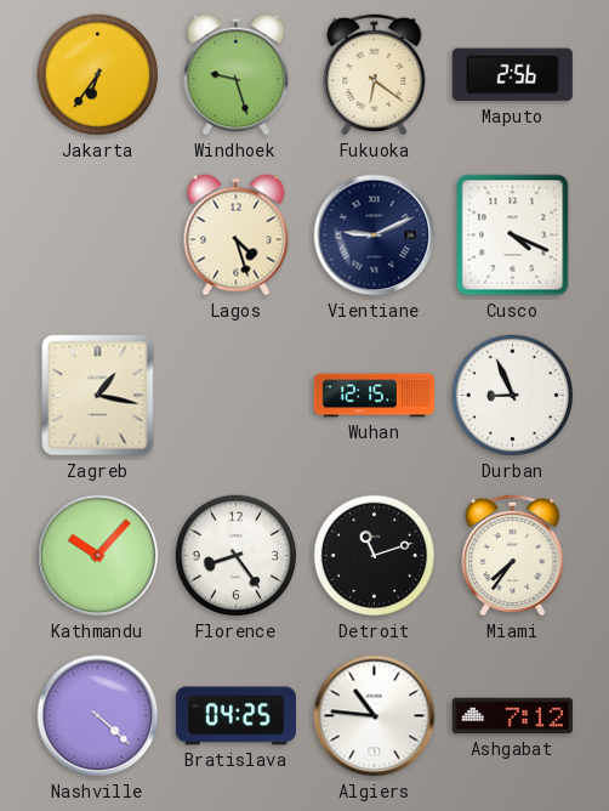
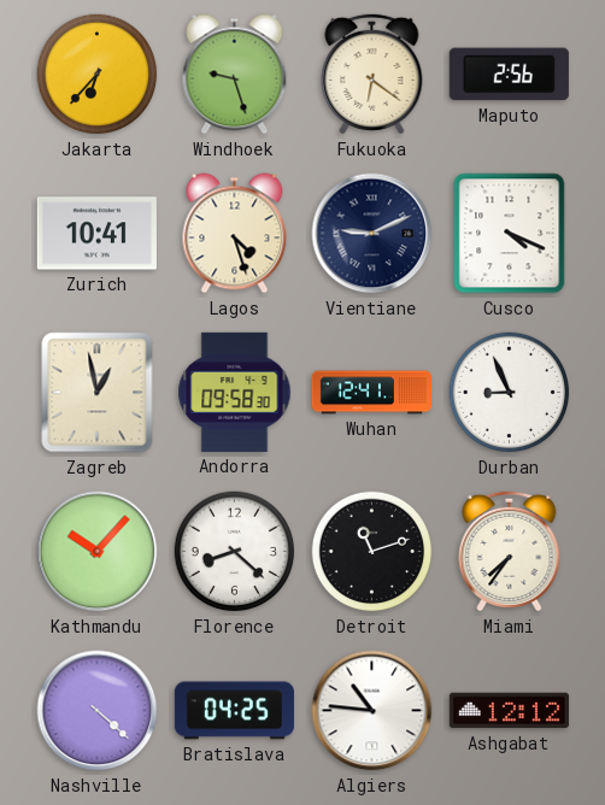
Jakarta: 6:36 -> 6:37
Zurich: none -> 10:41
Zagreb: 1:17 -> 12:58
Andorra: none -> 09:58
Wuhan: 12:15 -> 12:41
Florence: 8:24 -> 8:22
Ashgabat: 7:12 -> 12:12
